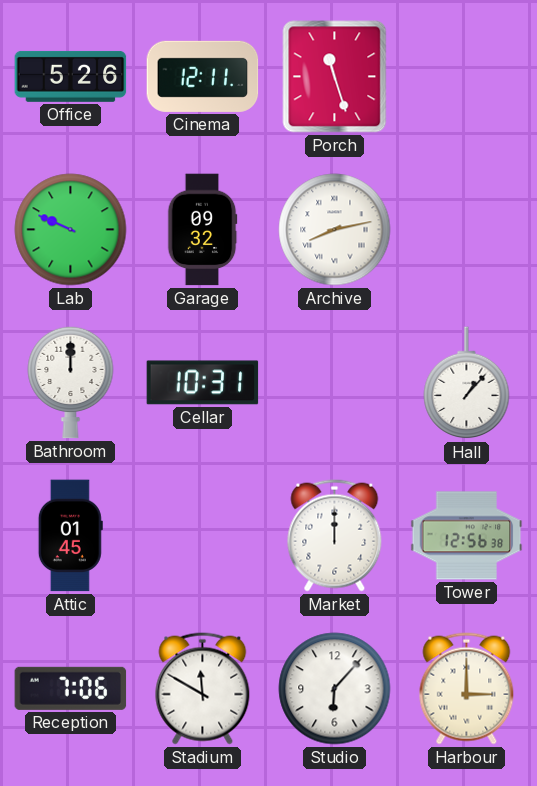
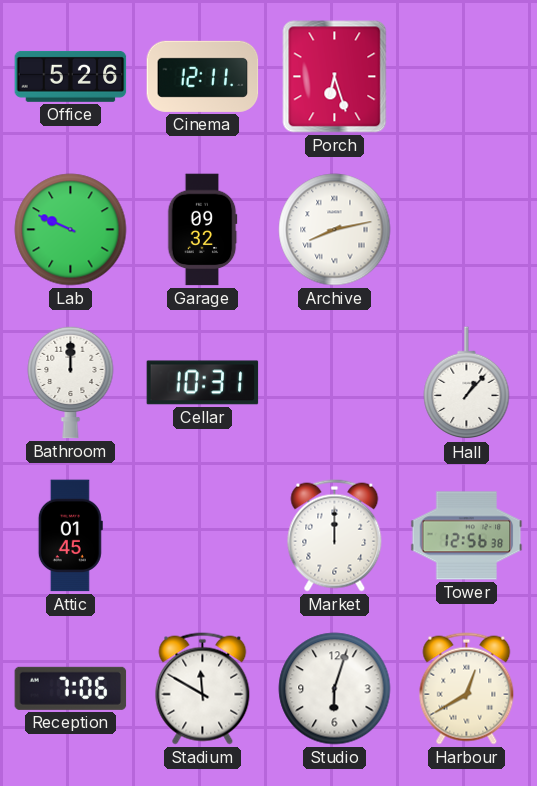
Porch: 11:27 -> 6:27
Studio: 6:07 -> 6:03
Harbour: 3:00 -> 12:40
